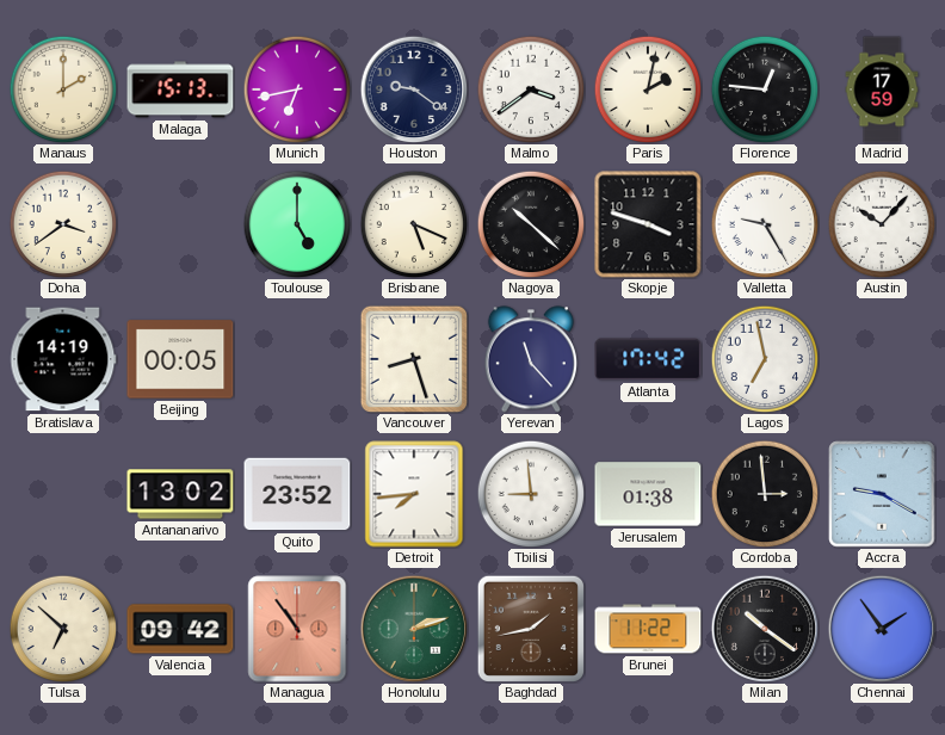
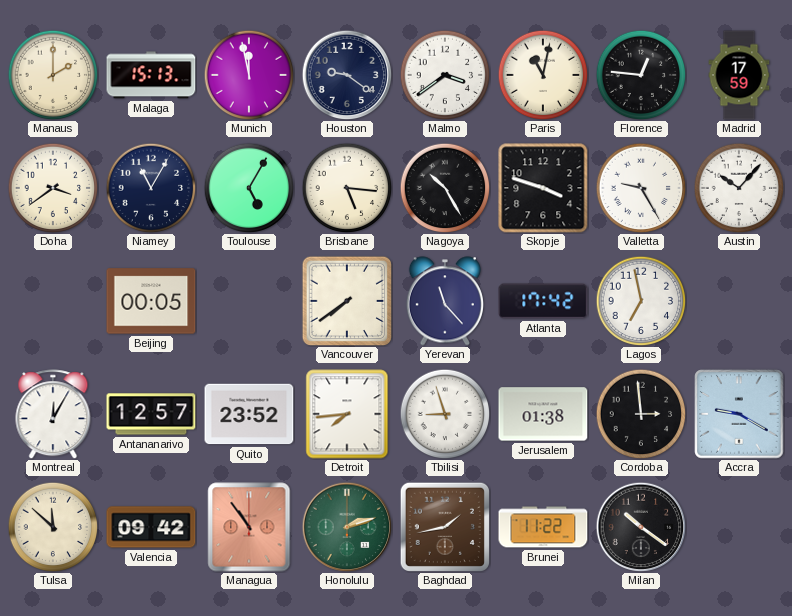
Munich: 6:43 -> 11:58
Paris: 2:02 -> 11:02
Niamey: none -> 11:05
Toulouse: 5:00 -> 5:05
Brisbane: 5:19 -> 5:16
Nagoya: 10:22 -> 10:25
Bratislava: 14:19 -> none
Vancouver: 8:27 -> 7:39
Montreal: none -> 12:05
Antananarivo: 13:02 -> 12:57
Tbilisi: 8:59 -> 8:57
Tulsa: 6:52 -> 11:52
Chennai: 1:54 -> none
